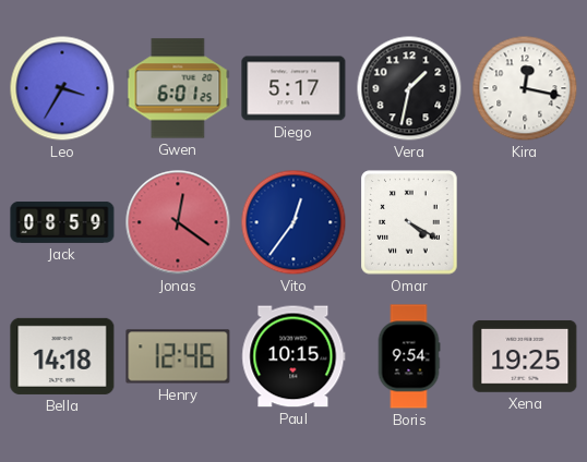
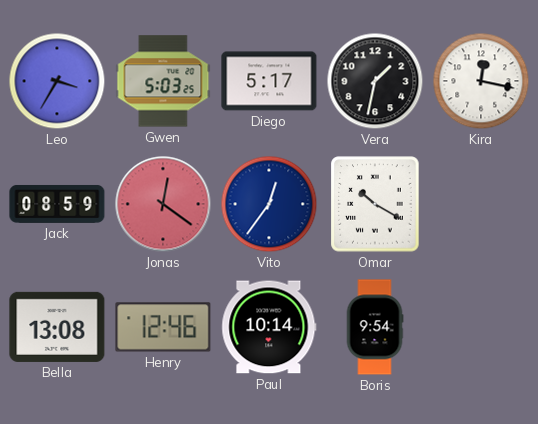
Gwen: 6:01 -> 5:03
Omar: 4:20 -> 10:20
Bella: 14:18 -> 13:08
Paul: 10:15 -> 10:14
Xena: 19:25 -> none
